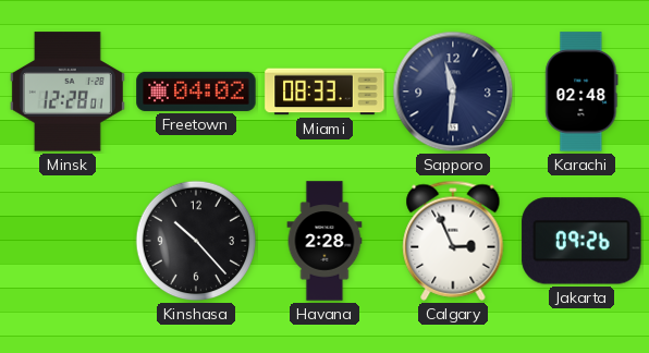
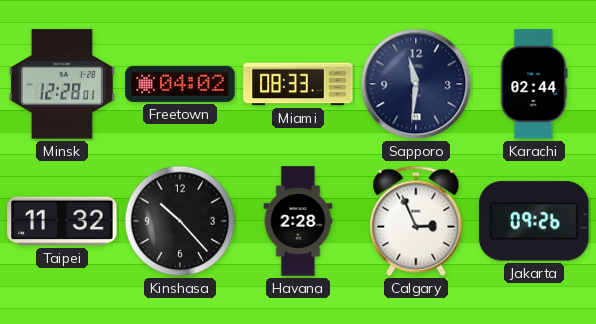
Karachi: 02:48 -> 02:44
Taipei: none -> 11:32
